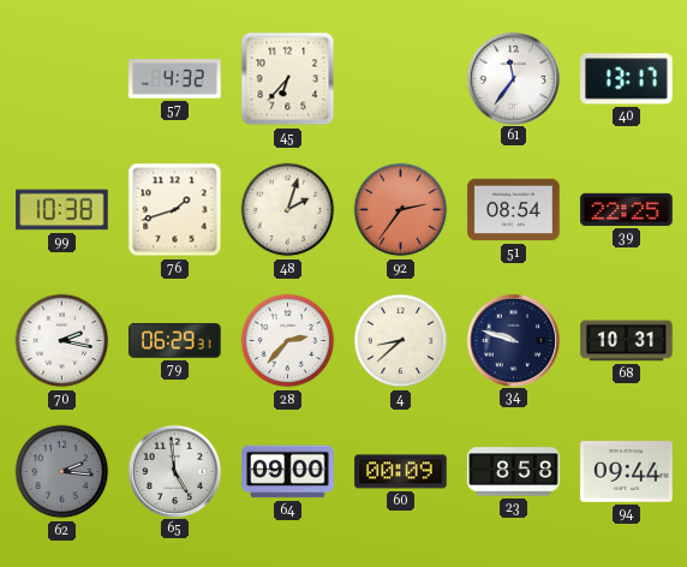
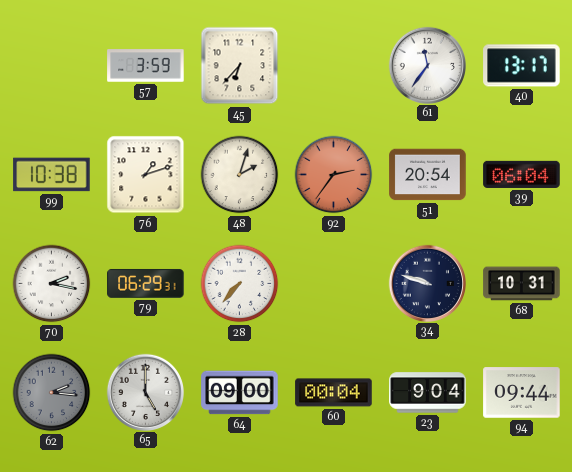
57: 4:32 -> 3:59
76: 1:42 -> 1:12
51: 08:54 -> 20:54
39: 22:25 -> 06:04
28: 2:37 -> 7:37
4: 8:38 -> none
65: 4:59 -> 5:00
60: 00:09 -> 00:04
23: 8:58 -> 9:04
